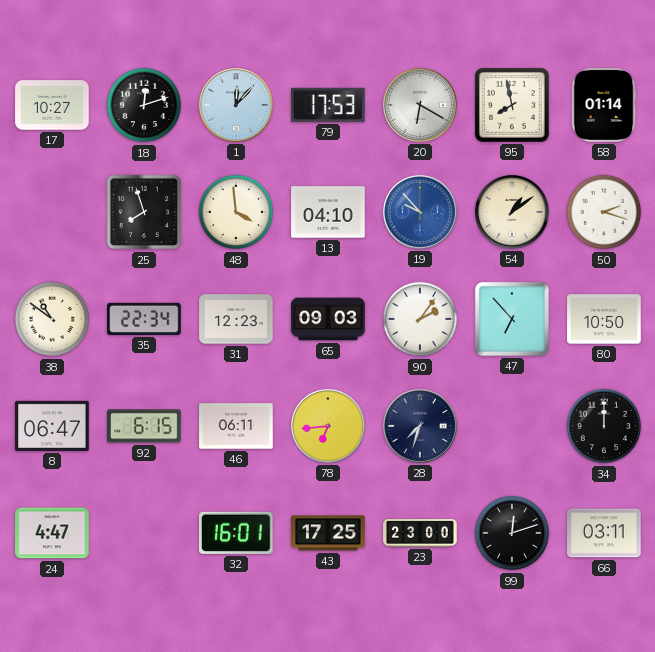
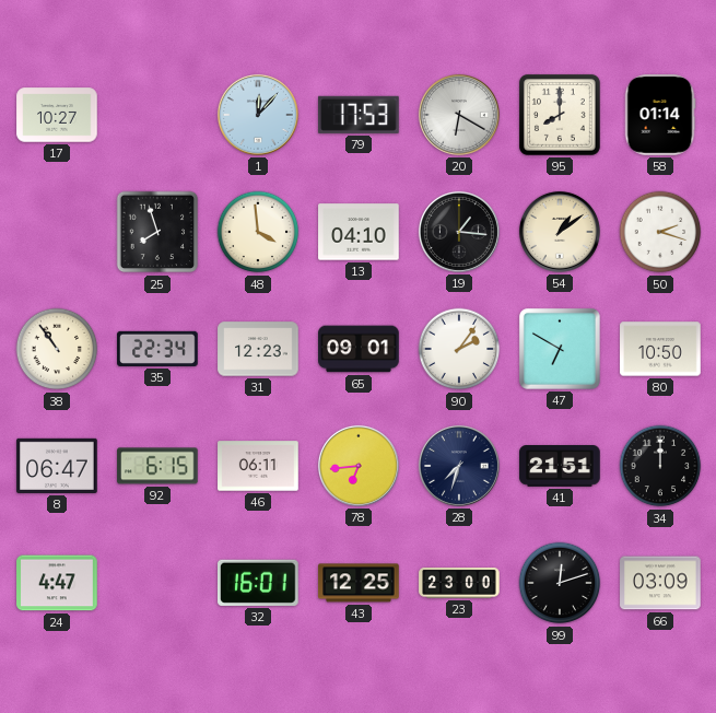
18: 12:12 -> none
95: 7:58 -> 8:00
19: 9:53 -> 1:16
19 dial: blue -> black
38: 10:51 -> 10:54
65: 09:03 -> 09:01
47: 6:53 -> 6:50
41: none -> 21:51
43: 17:25 -> 12:25
66: 03:11 -> 03:09
